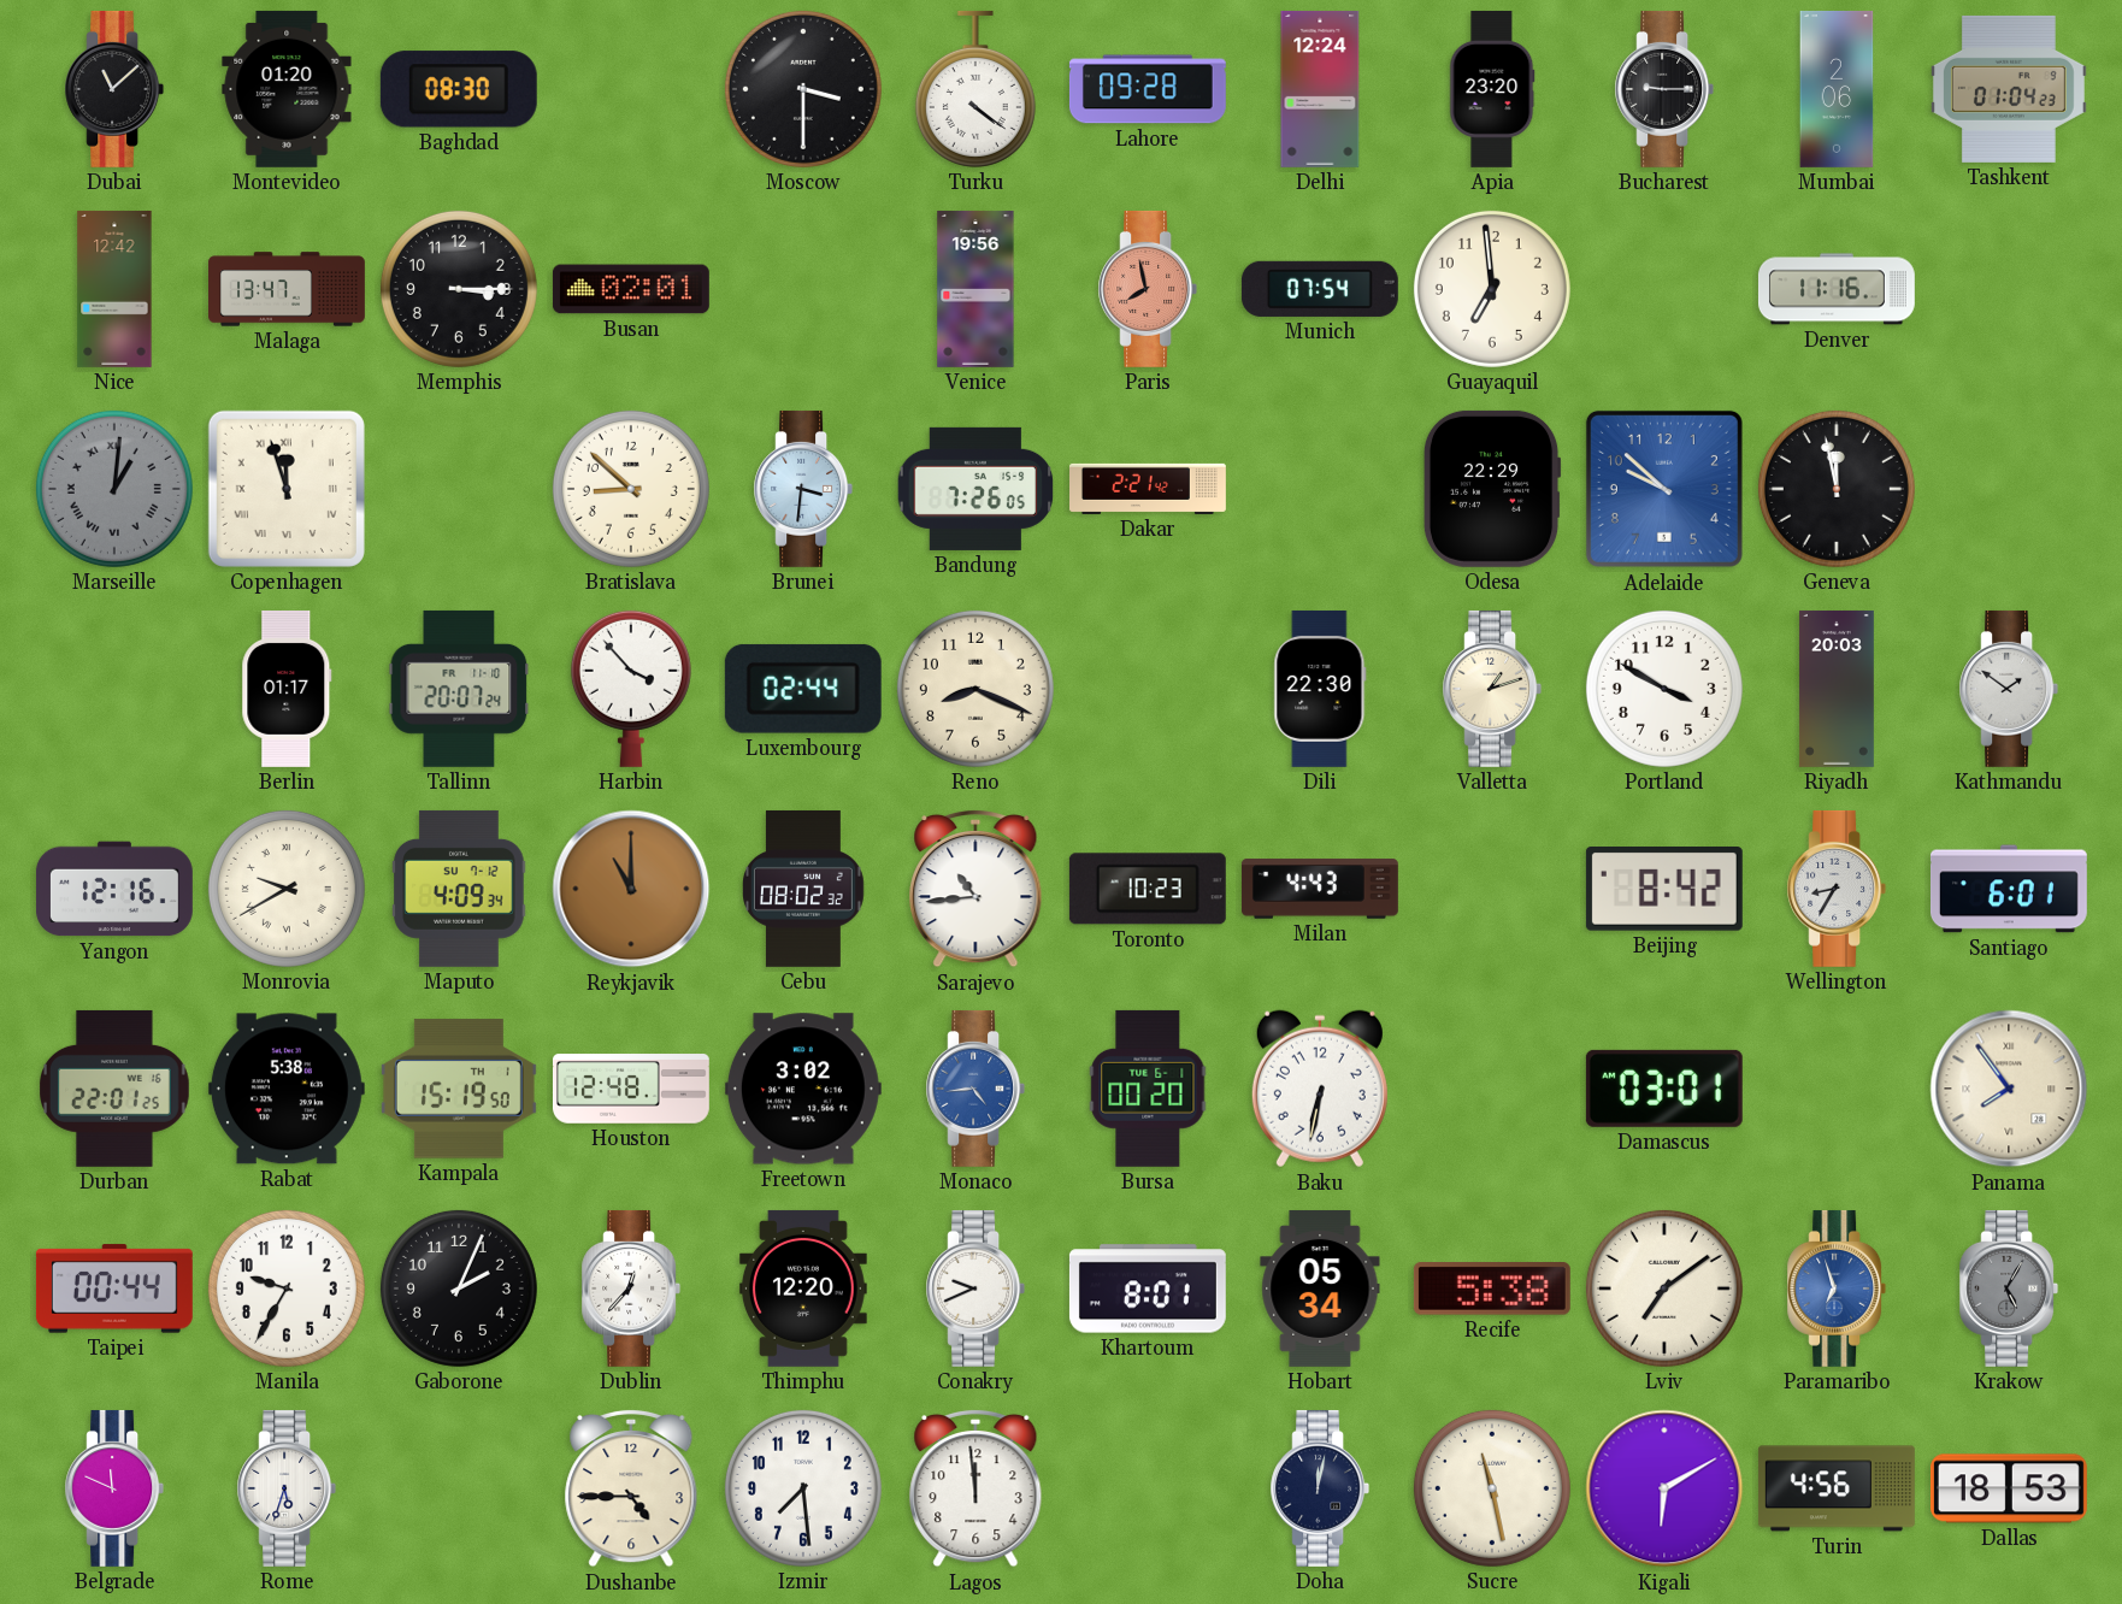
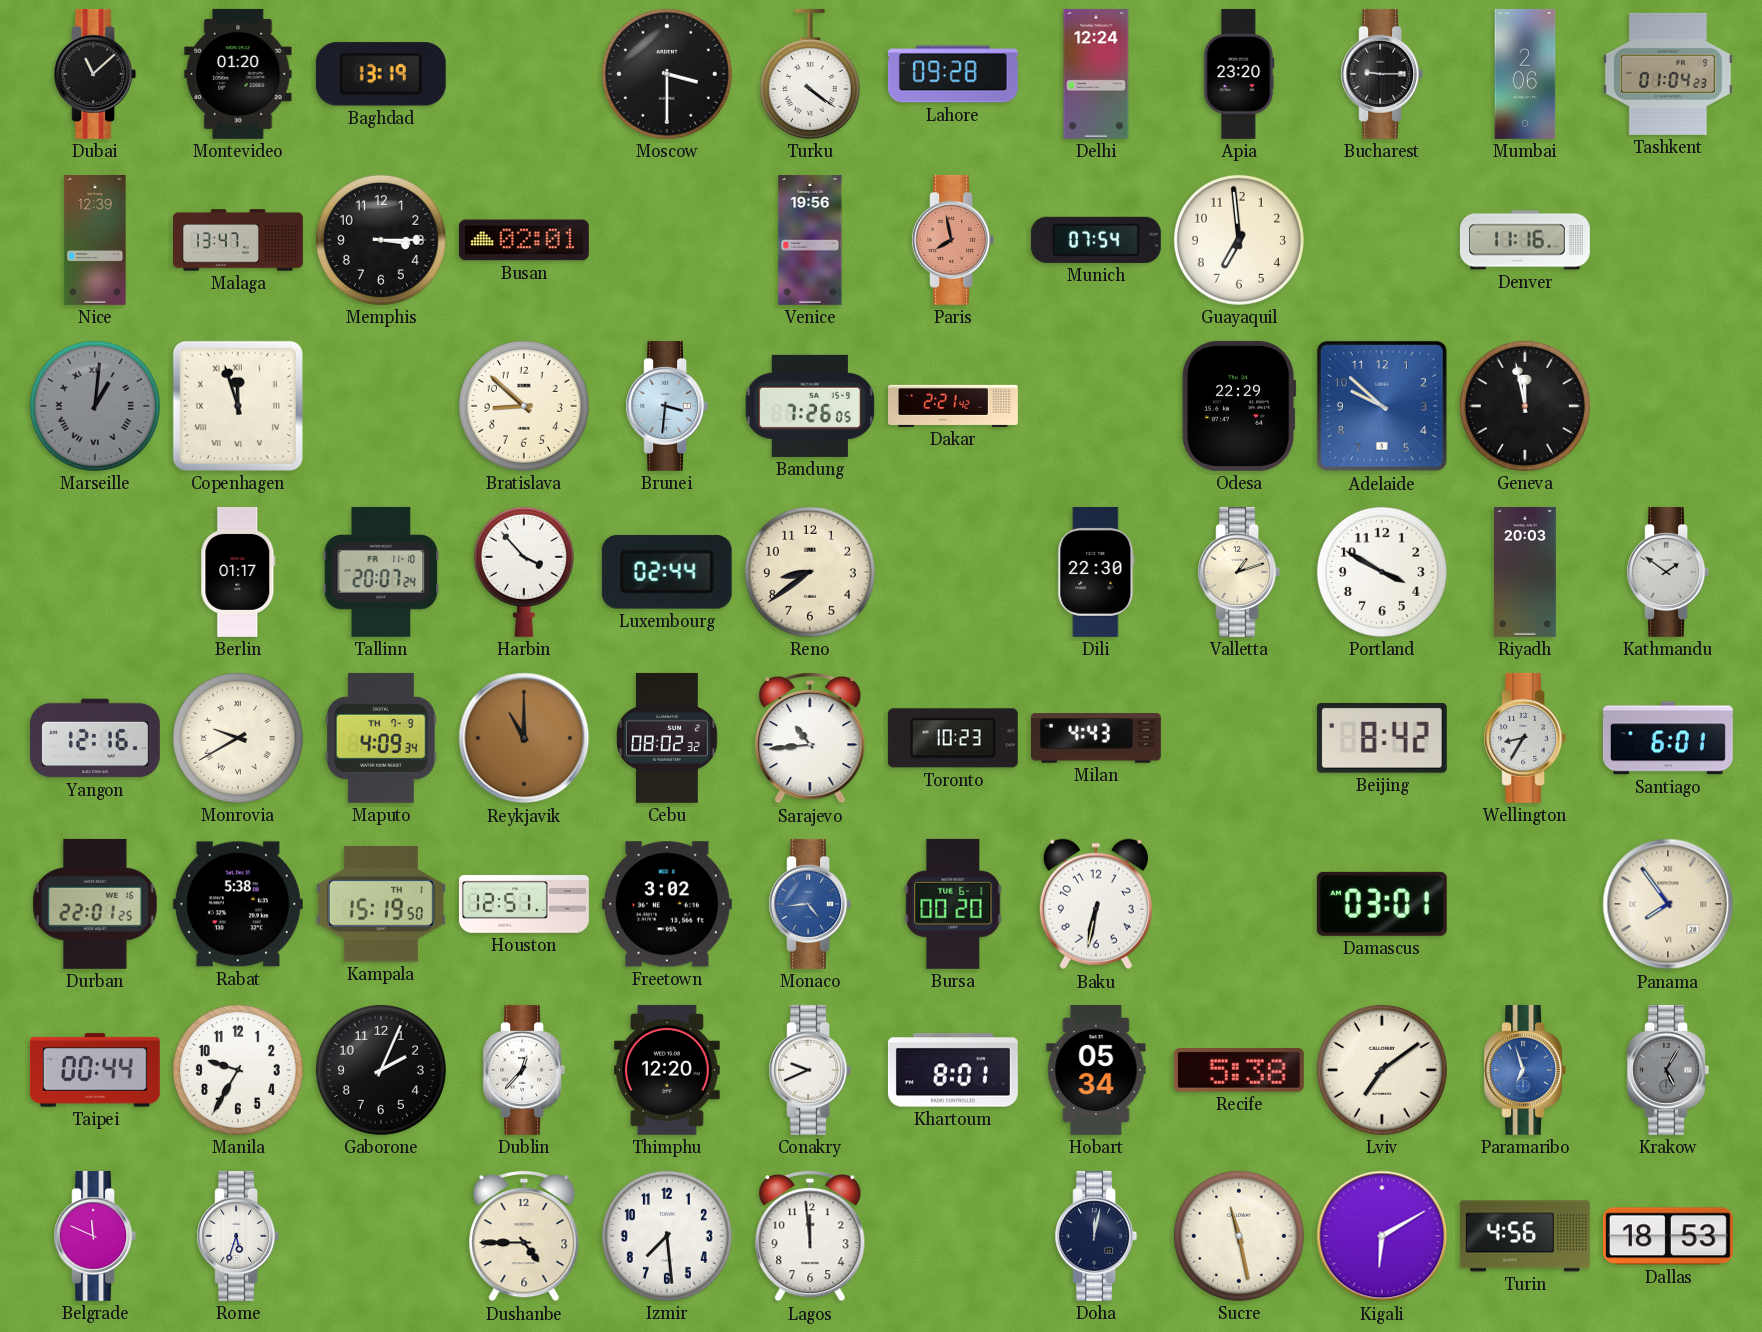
Baghdad: 08:30 -> 13:19
Nice: 12:42 -> 12:39
Reno: 8:19 -> 8:39
Maputo date: SU 7-12 -> TH 7-9
Houston: 12:48 -> 12:51
